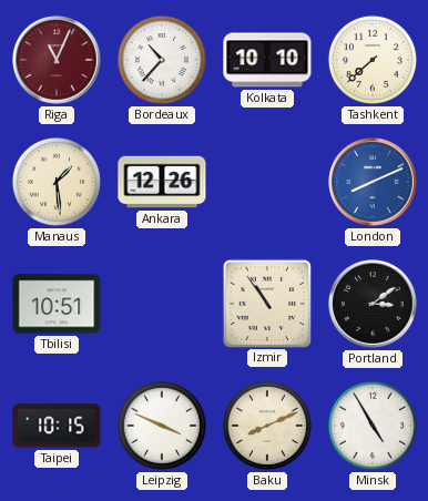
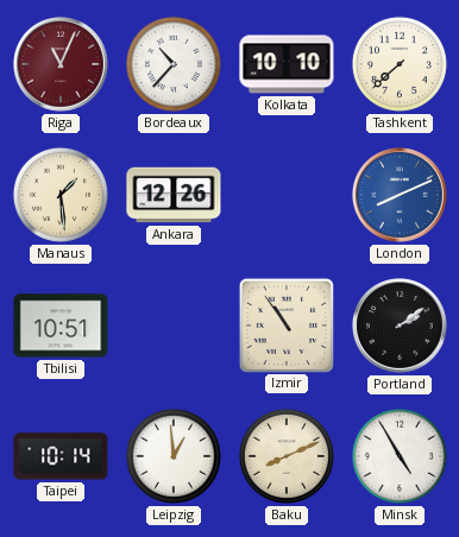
Portland: 3:09 -> 2:09
Taipei: 10:15 -> 10:14
Leipzig: 3:49 -> 12:59
